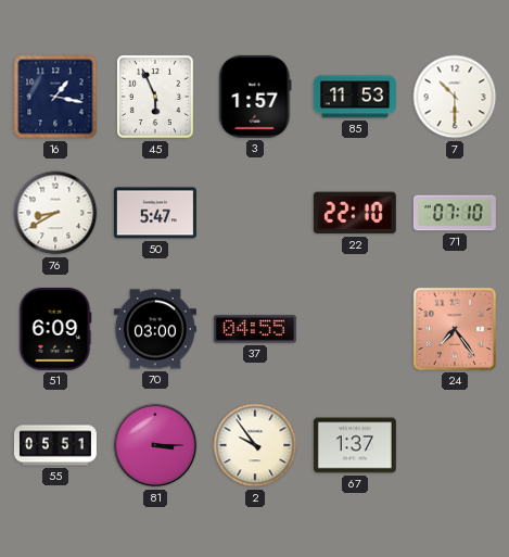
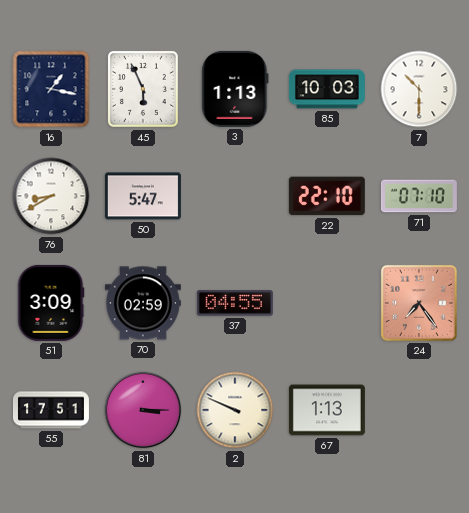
3: 1:57 -> 1:13
85: 11:53 -> 10:03
51: 6:09 -> 3:09
70: 03:00 -> 02:59
55: 05:51 -> 17:51
2: 9:54 -> 9:49
67: 1:37 -> 1:13
